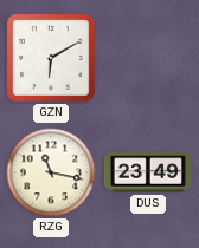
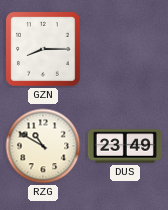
GZN: 6:10 -> 8:15
RZG: 11:17 -> 10:50
